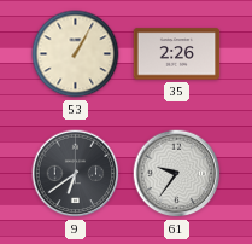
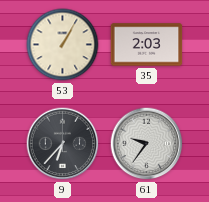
35: 2:26 -> 2:03
9: 6:39 -> 6:37
